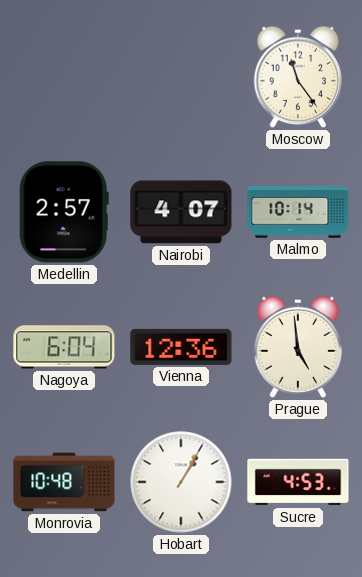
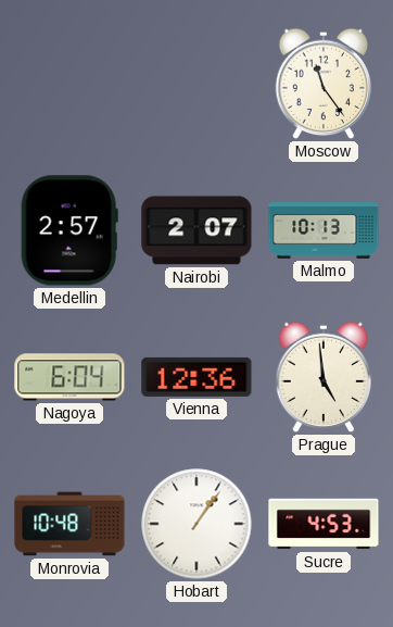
Nairobi: 4:07 -> 2:07
Malmo: 10:14 -> 10:13
Hobart: 1:05 -> 1:06
